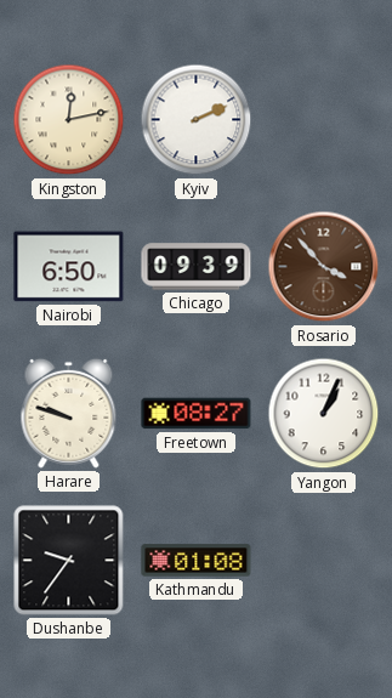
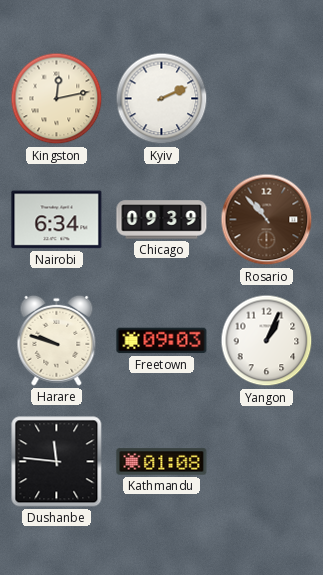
Nairobi: 6:50 -> 6:34
Rosario: 3:53 -> 10:53
Freetown: 08:27 -> 09:03
Dushanbe: 9:36 -> 11:46
